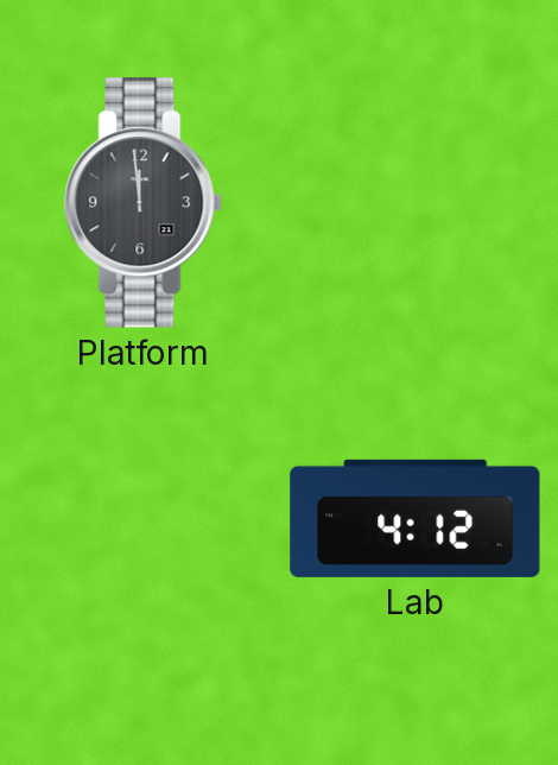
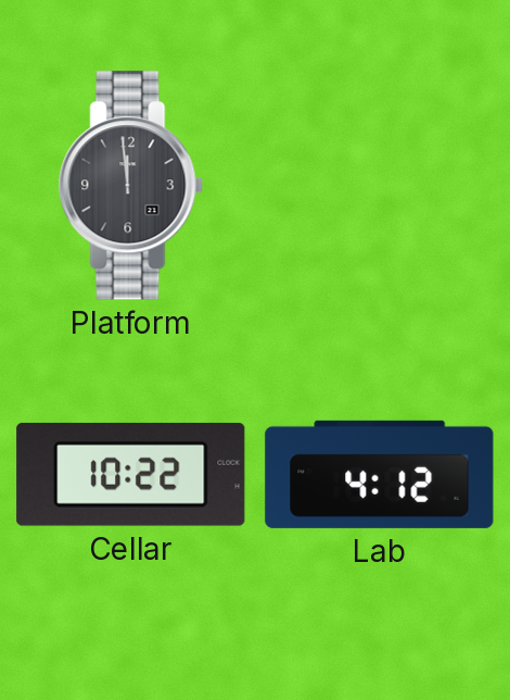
Cellar: none -> 10:22
